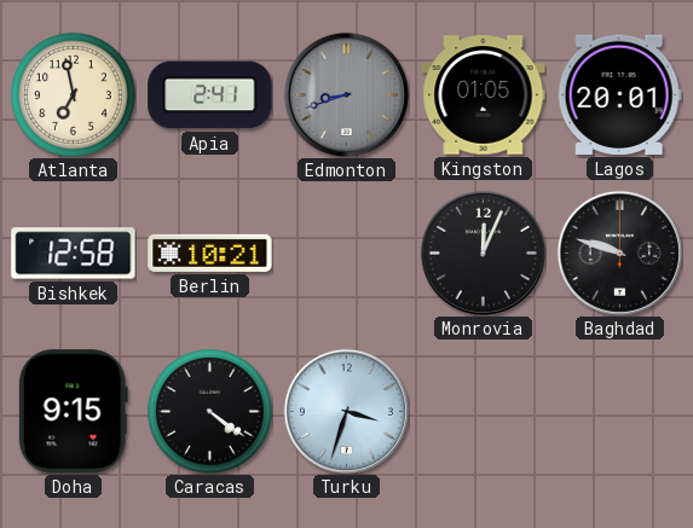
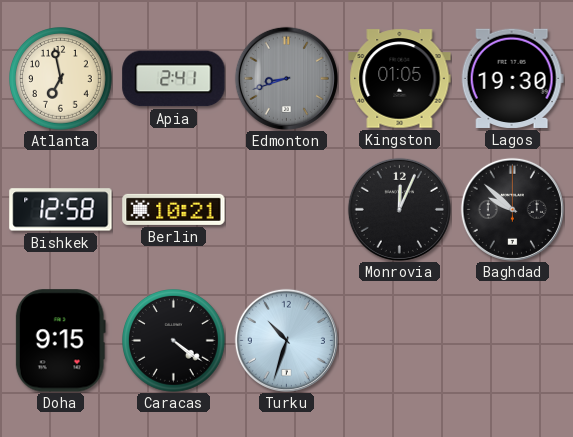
Lagos: 20:01 -> 19:30
Baghdad: 9:48 -> 9:52
Turku: 3:33 -> 10:33
